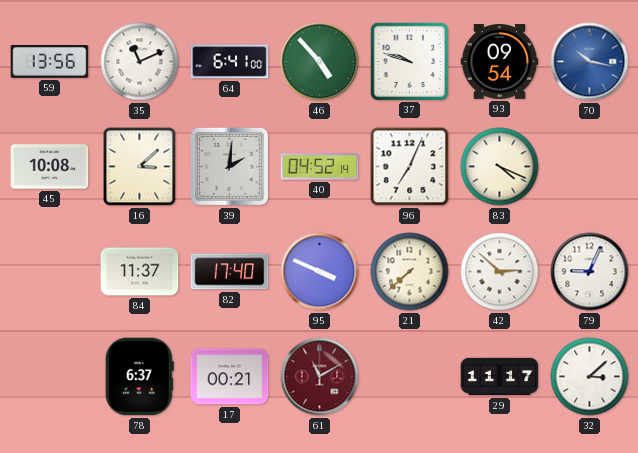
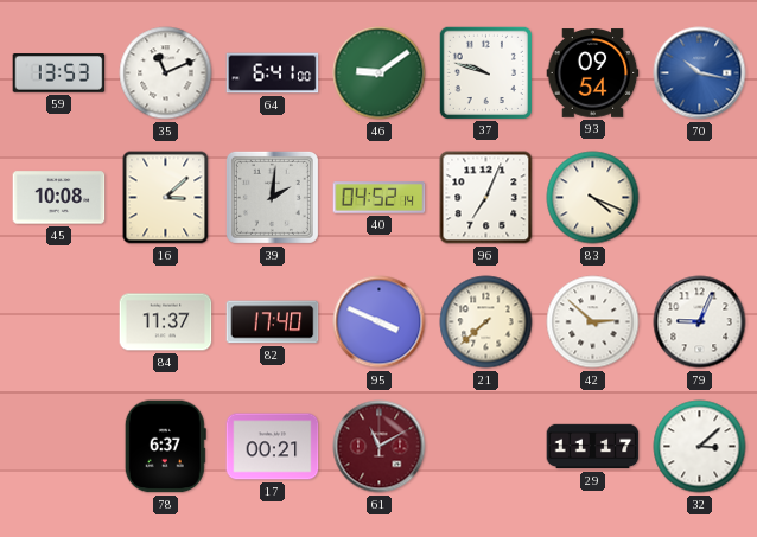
59: 13:56 -> 13:53
46: 4:53 -> 9:09
